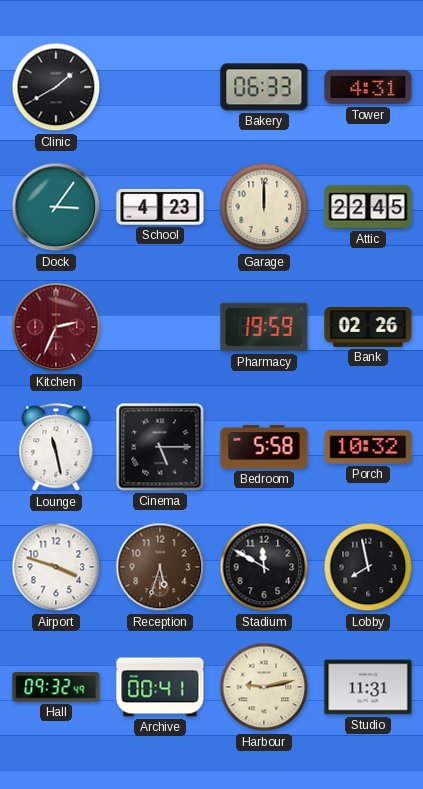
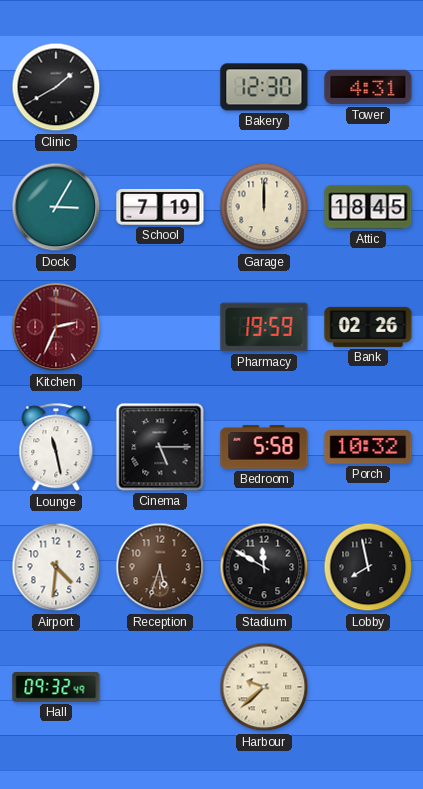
Bakery: 06:33 -> 12:30
Dock: 3:06 -> 3:05
School: 4:23 -> 7:19
Attic: 22:45 -> 18:45
Airport: 3:48 -> 4:31
Archive: 00:41 -> none
Harbour: 9:13 -> 9:38
Studio: 11:31 -> none
